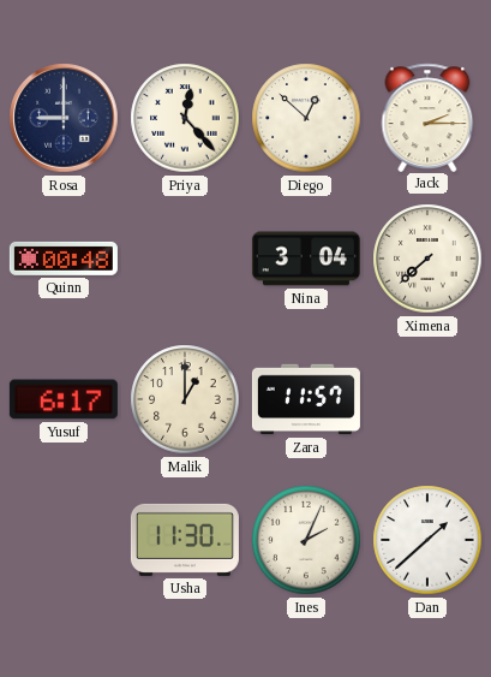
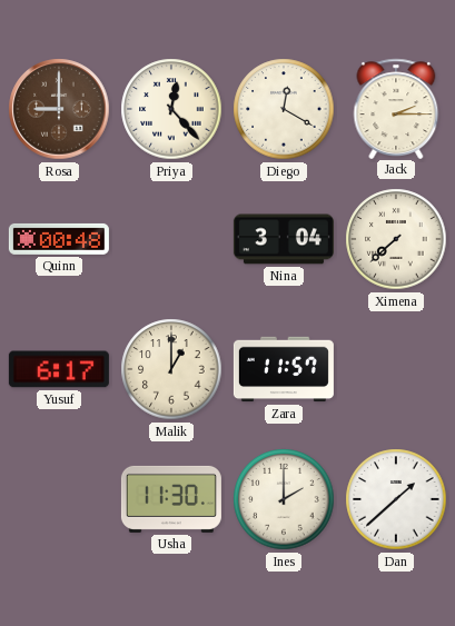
Rosa dial: navy -> brown
Diego: 12:52 -> 12:20
Ines: 2:04 -> 2:00
